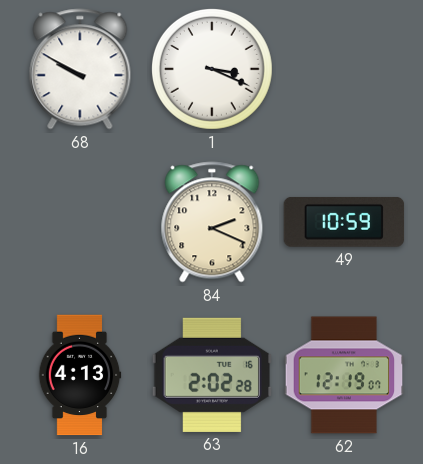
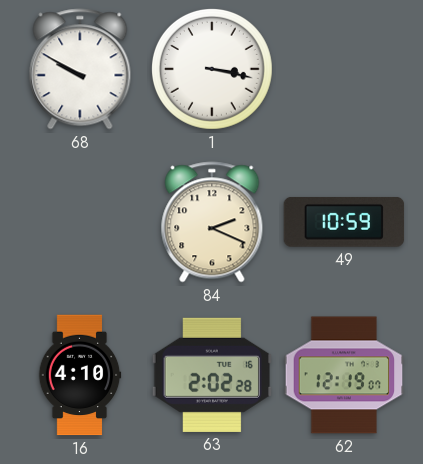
1: 3:19 -> 3:17
16: 4:13 -> 4:10
